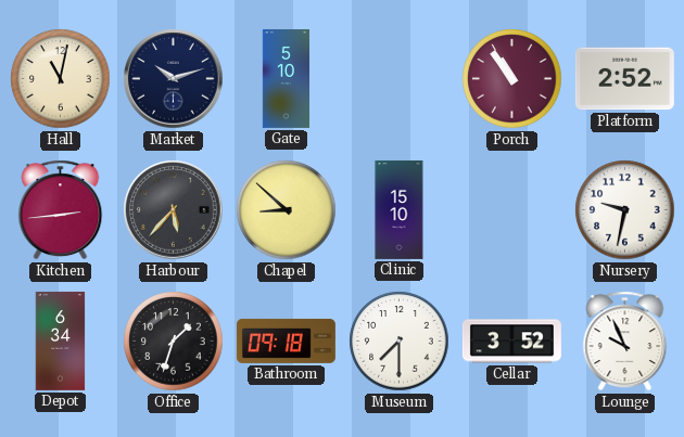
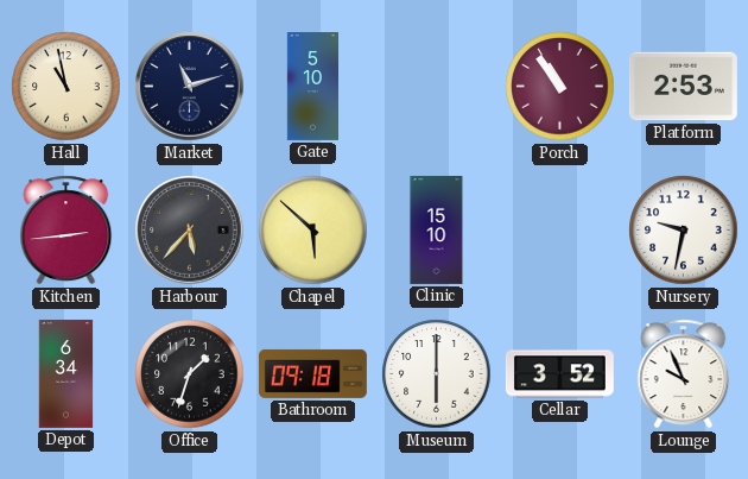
Hall: 11:02 -> 10:58
Market: 10:12 -> 11:12
Platform: 2:52 -> 2:53
Chapel: 8:52 -> 5:52
Museum: 7:30 -> 6:00
